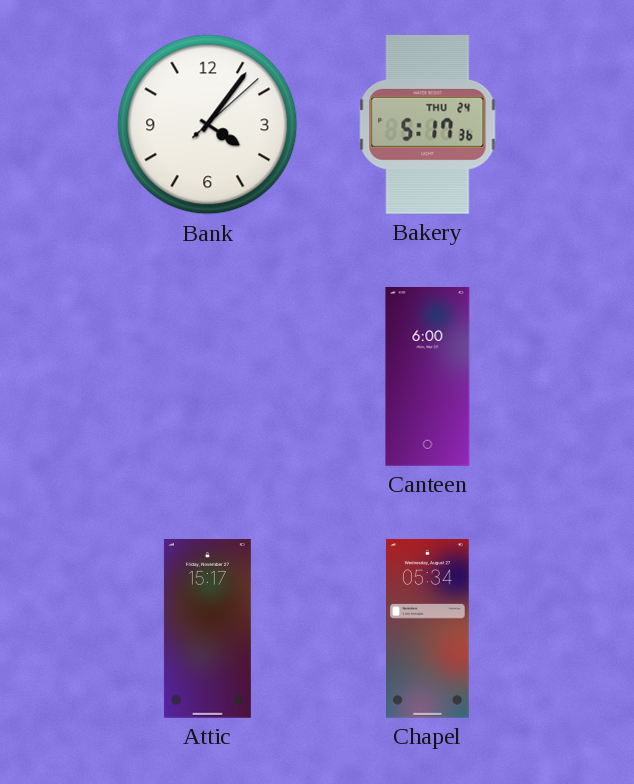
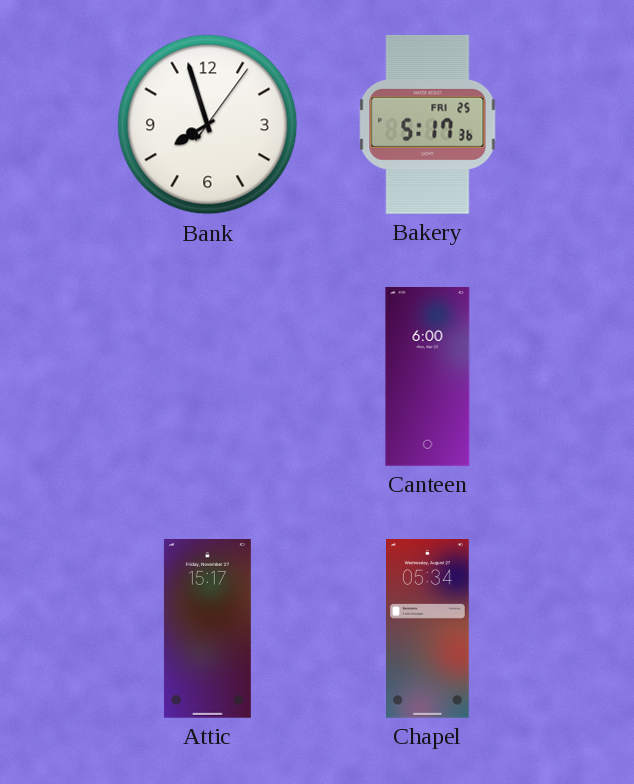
Bank: 4:06 -> 7:57
Bakery date: THU 24 -> FRI 25
